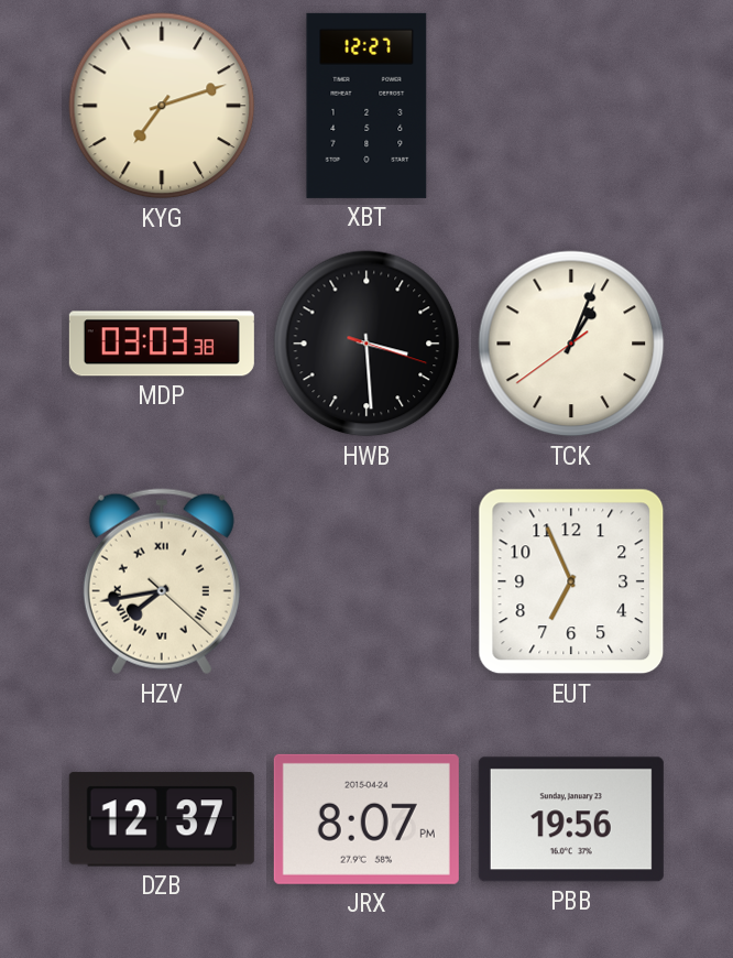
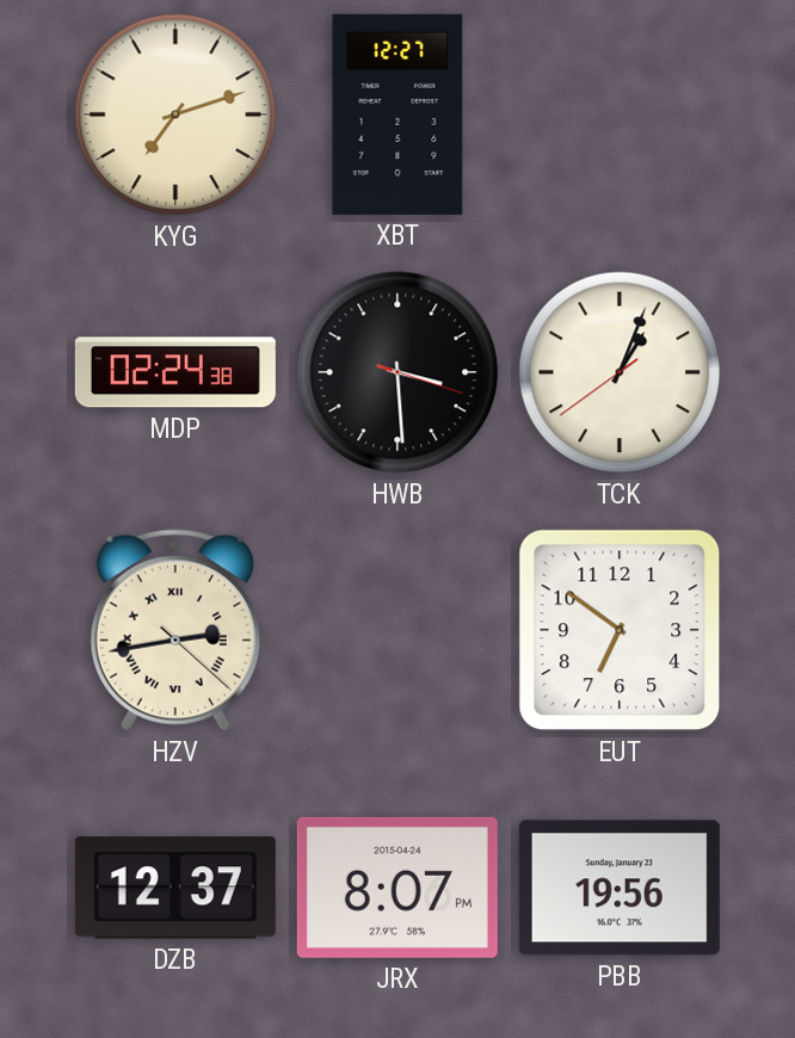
MDP: 03:03 -> 02:24
HZV: 7:43 -> 2:43
EUT: 6:56 -> 6:51
